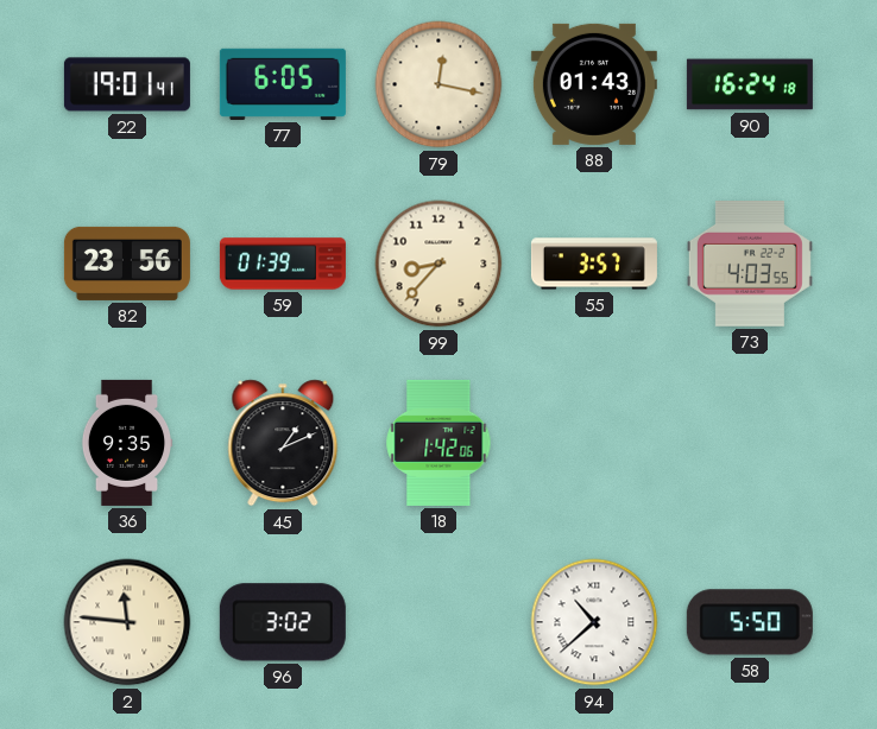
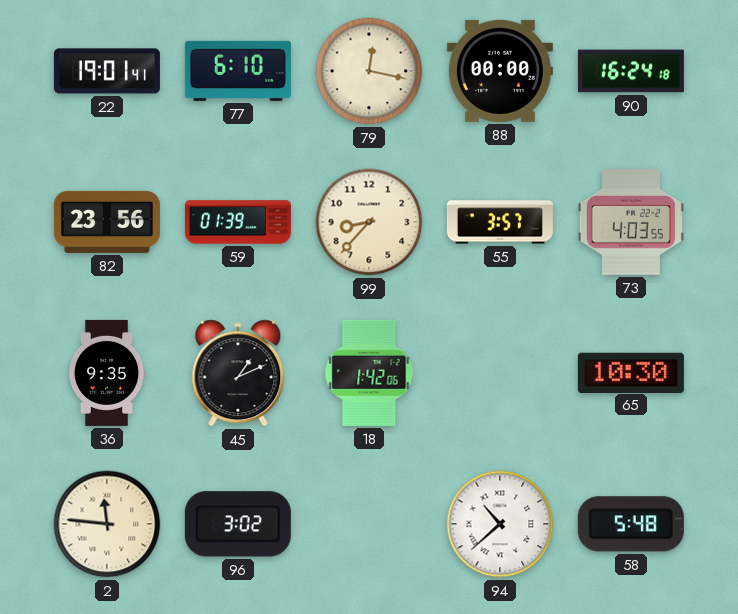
77: 6:05 -> 6:10
88: 01:43 -> 00:00
65: none -> 10:30
58: 5:50 -> 5:48
